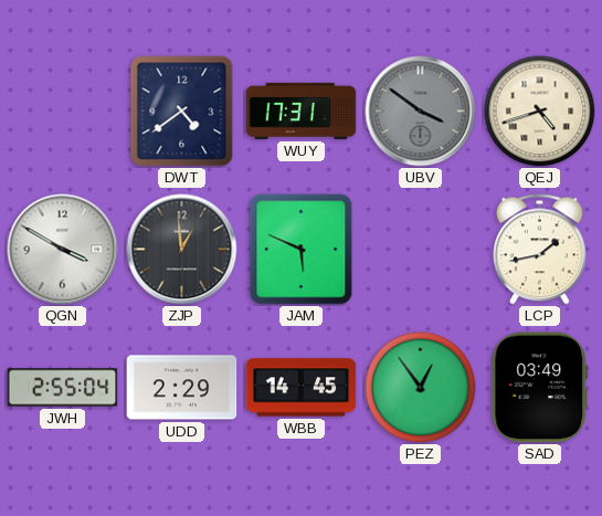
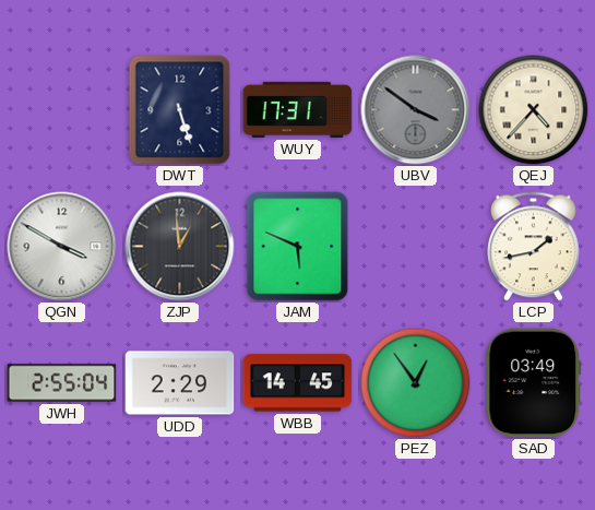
DWT: 4:39 -> 5:27
QEJ: 4:42 -> 4:37
